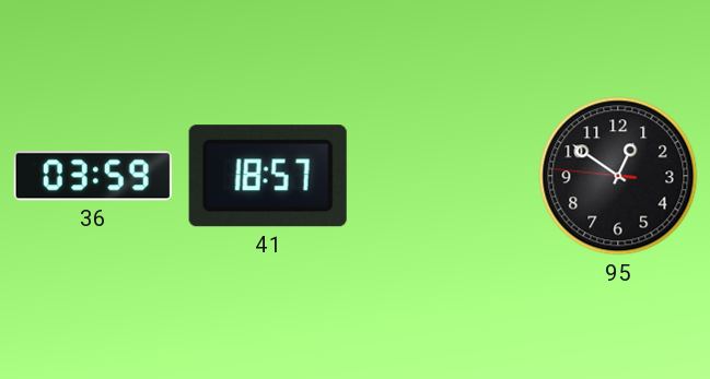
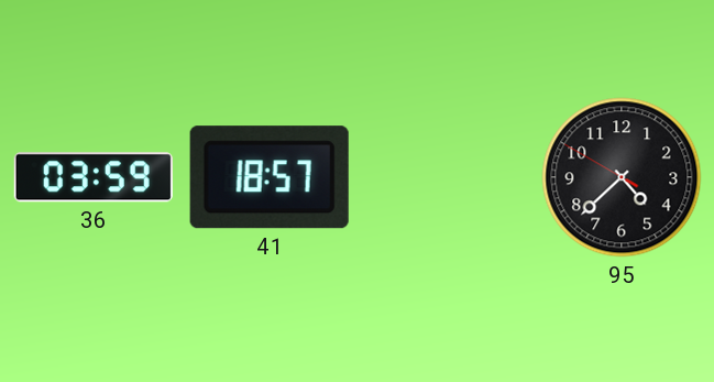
95: 12:50 -> 4:37
